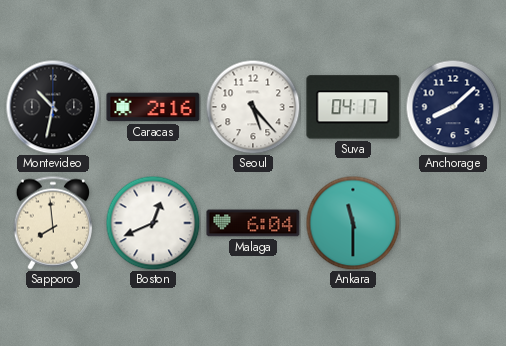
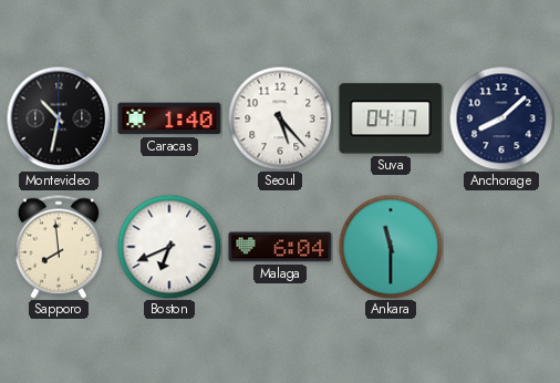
Caracas: 2:16 -> 1:40
Boston: 12:41 -> 6:41
